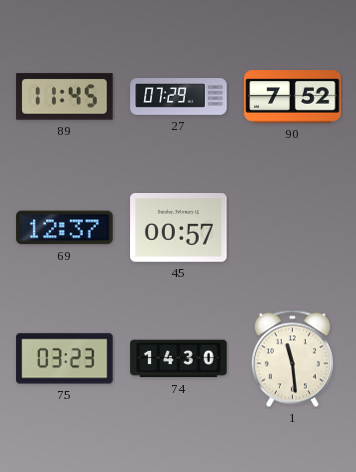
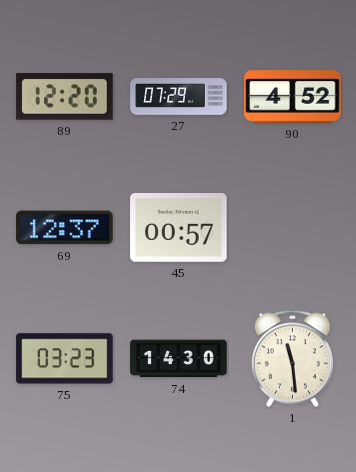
89: 11:45 -> 12:20
90: 7:52 -> 4:52
